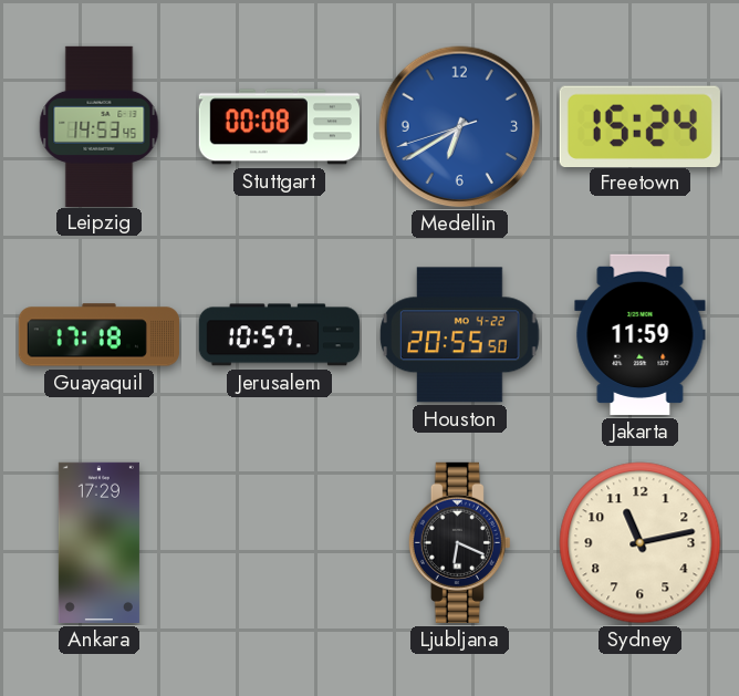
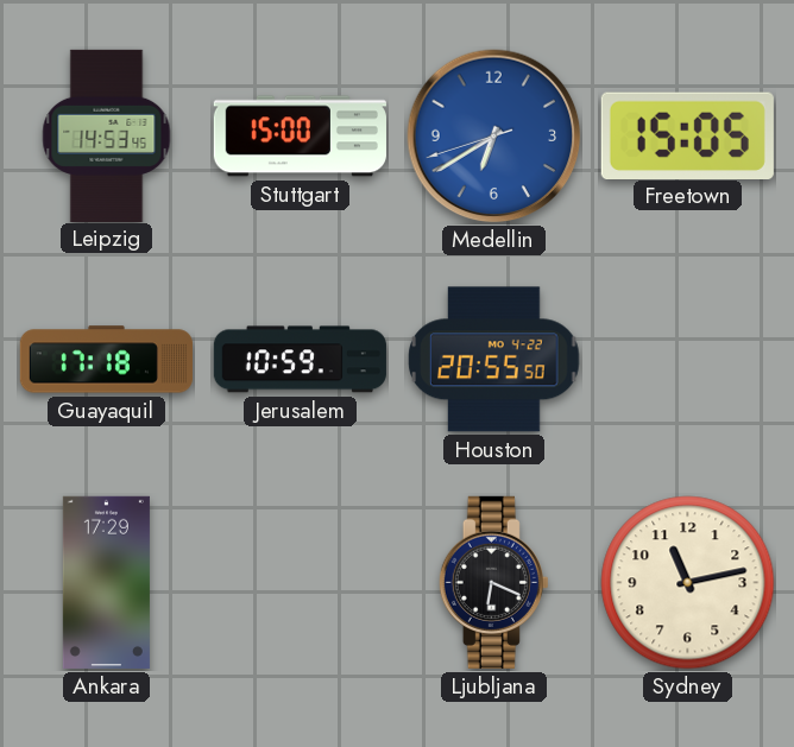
Stuttgart: 00:08 -> 15:00
Freetown: 15:24 -> 15:05
Jerusalem: 10:57 -> 10:59
Jakarta: 11:59 -> none
